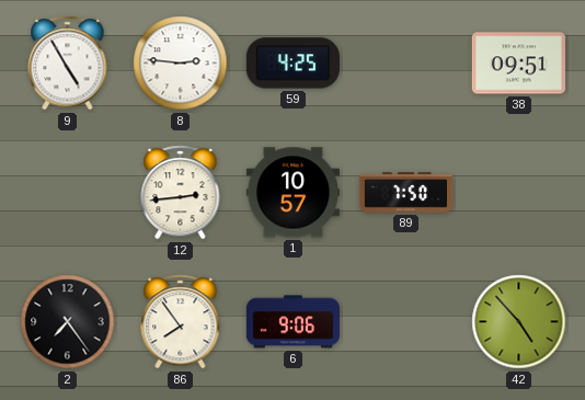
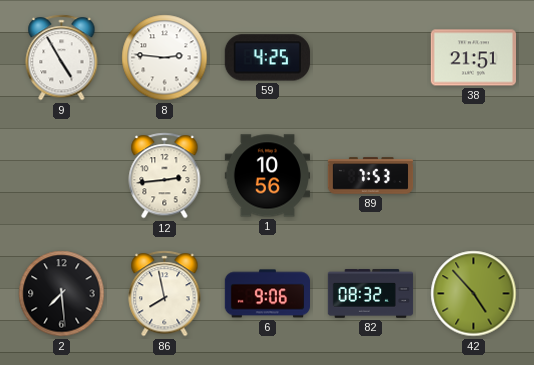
38: 09:51 -> 21:51
1: 10:57 -> 10:56
89: 7:50 -> 7:53
2: 7:24 -> 7:29
86: 7:54 -> 7:58
82: none -> 08:32
